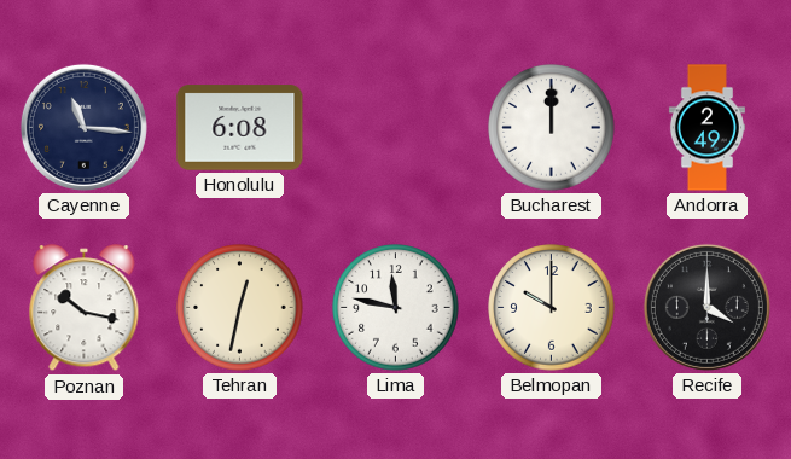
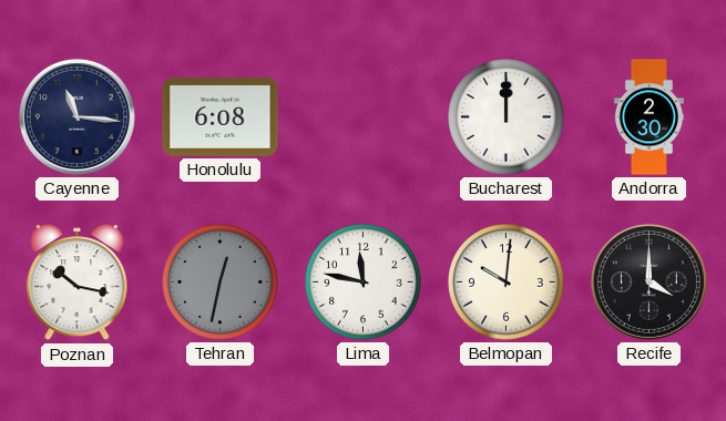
Andorra: 2:49 -> 2:30
Tehran dial: cream -> grey
Belmopan: 10:00 -> 10:01
